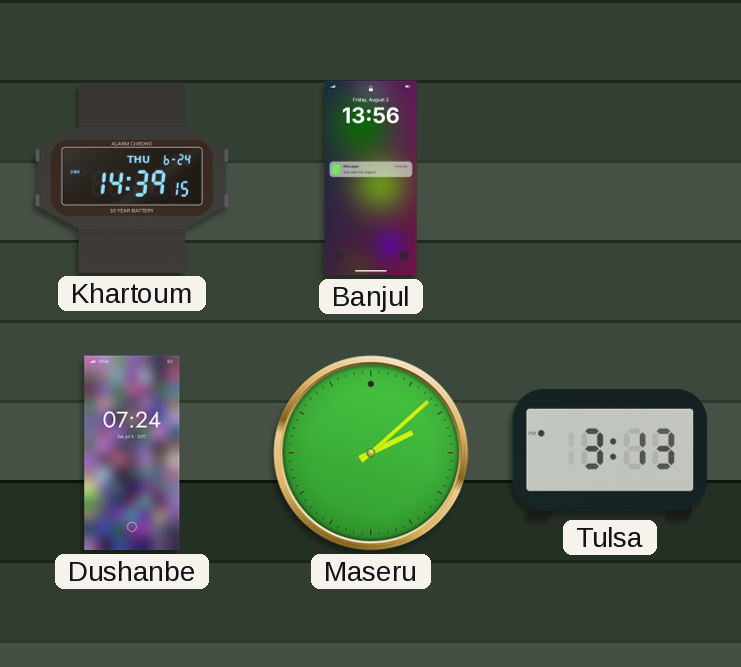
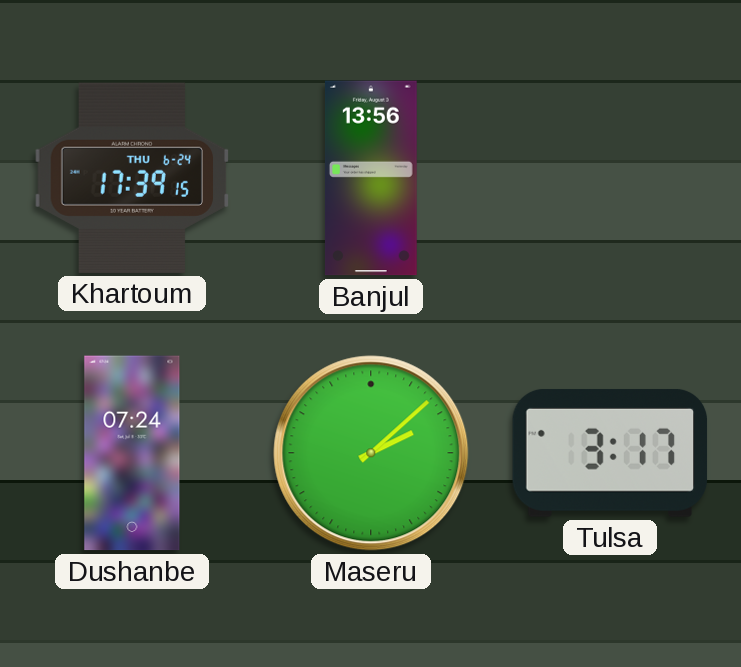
Khartoum: 14:39 -> 17:39
Tulsa: 3:13 -> 3:17
